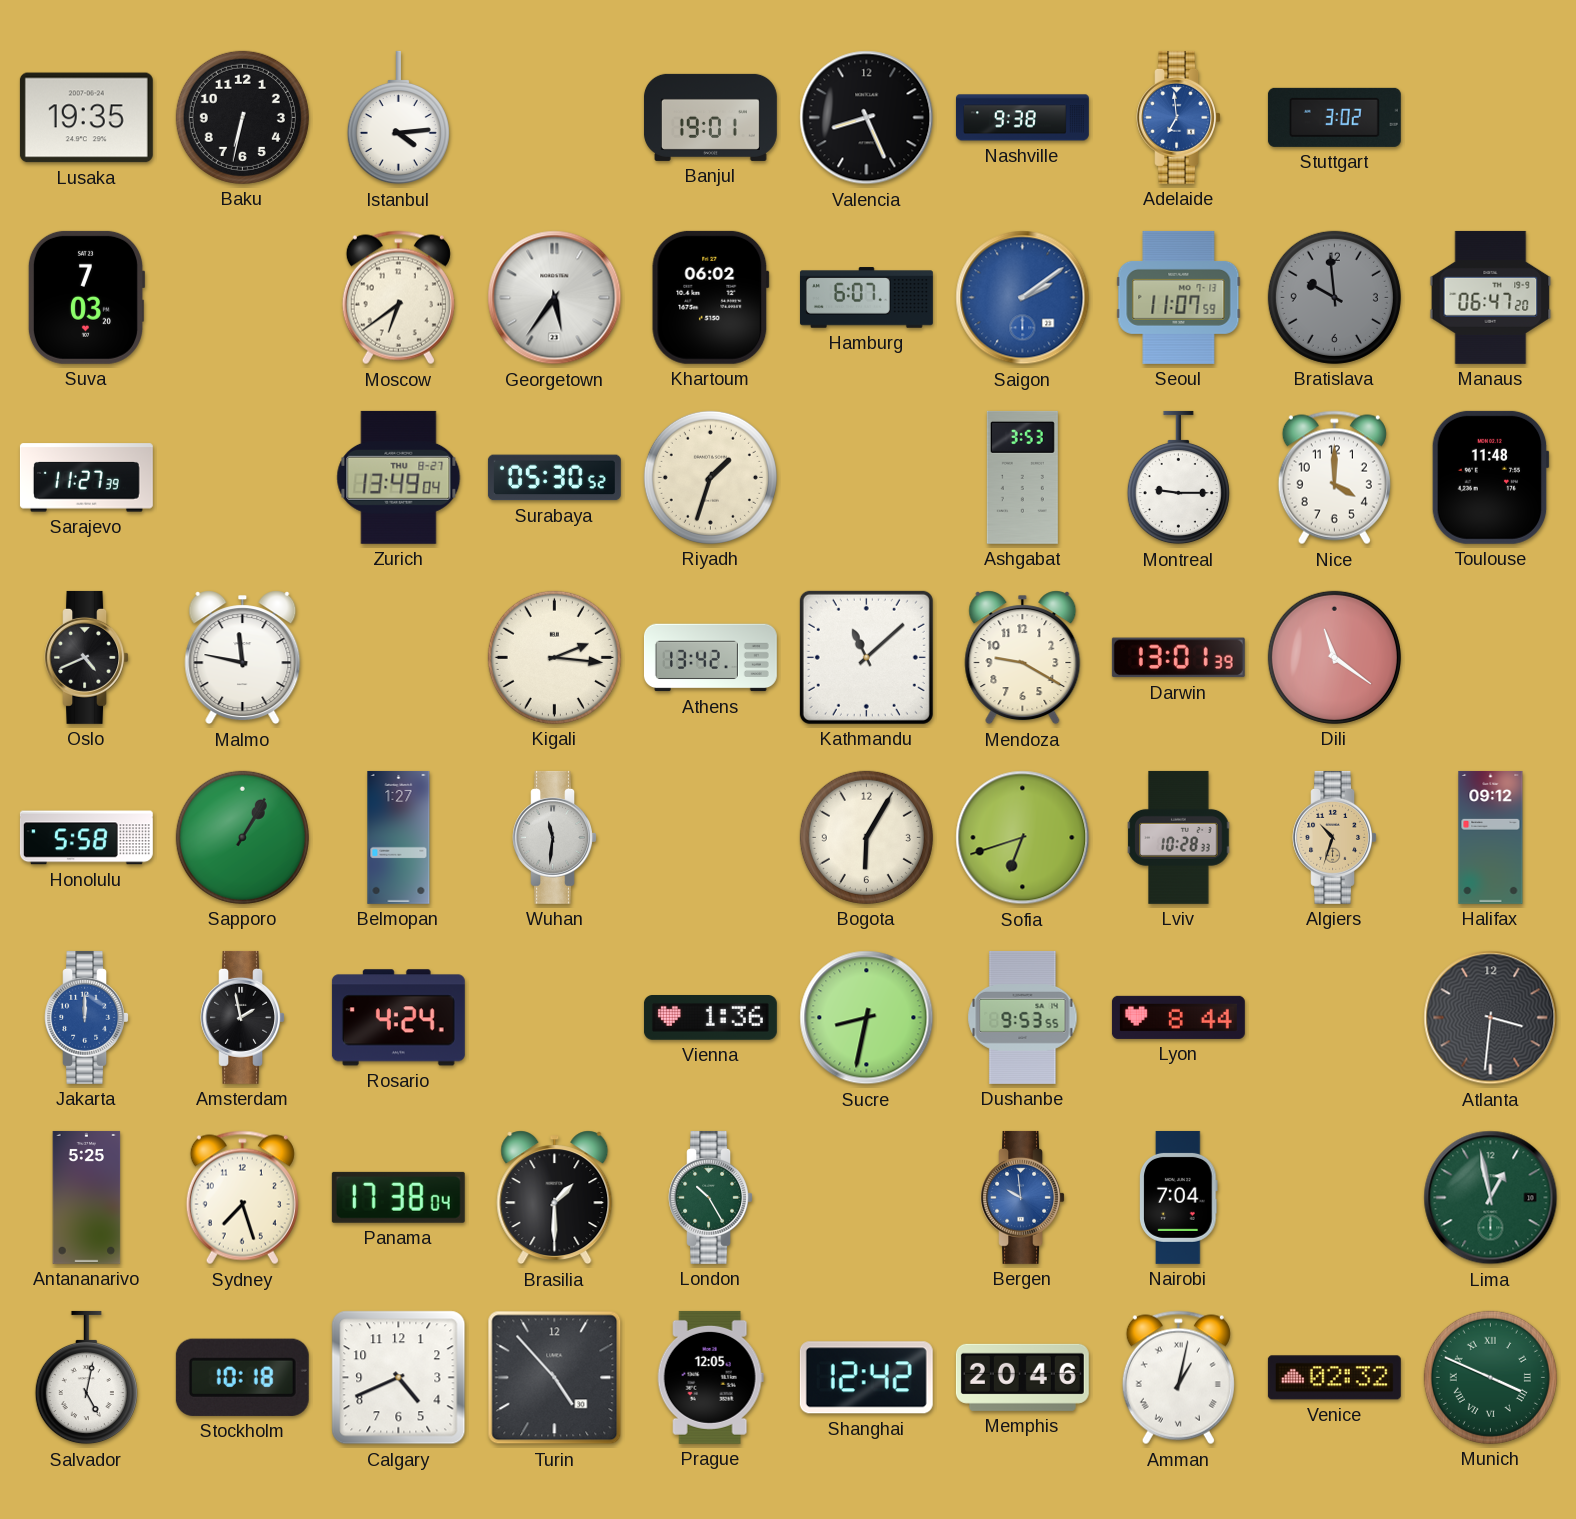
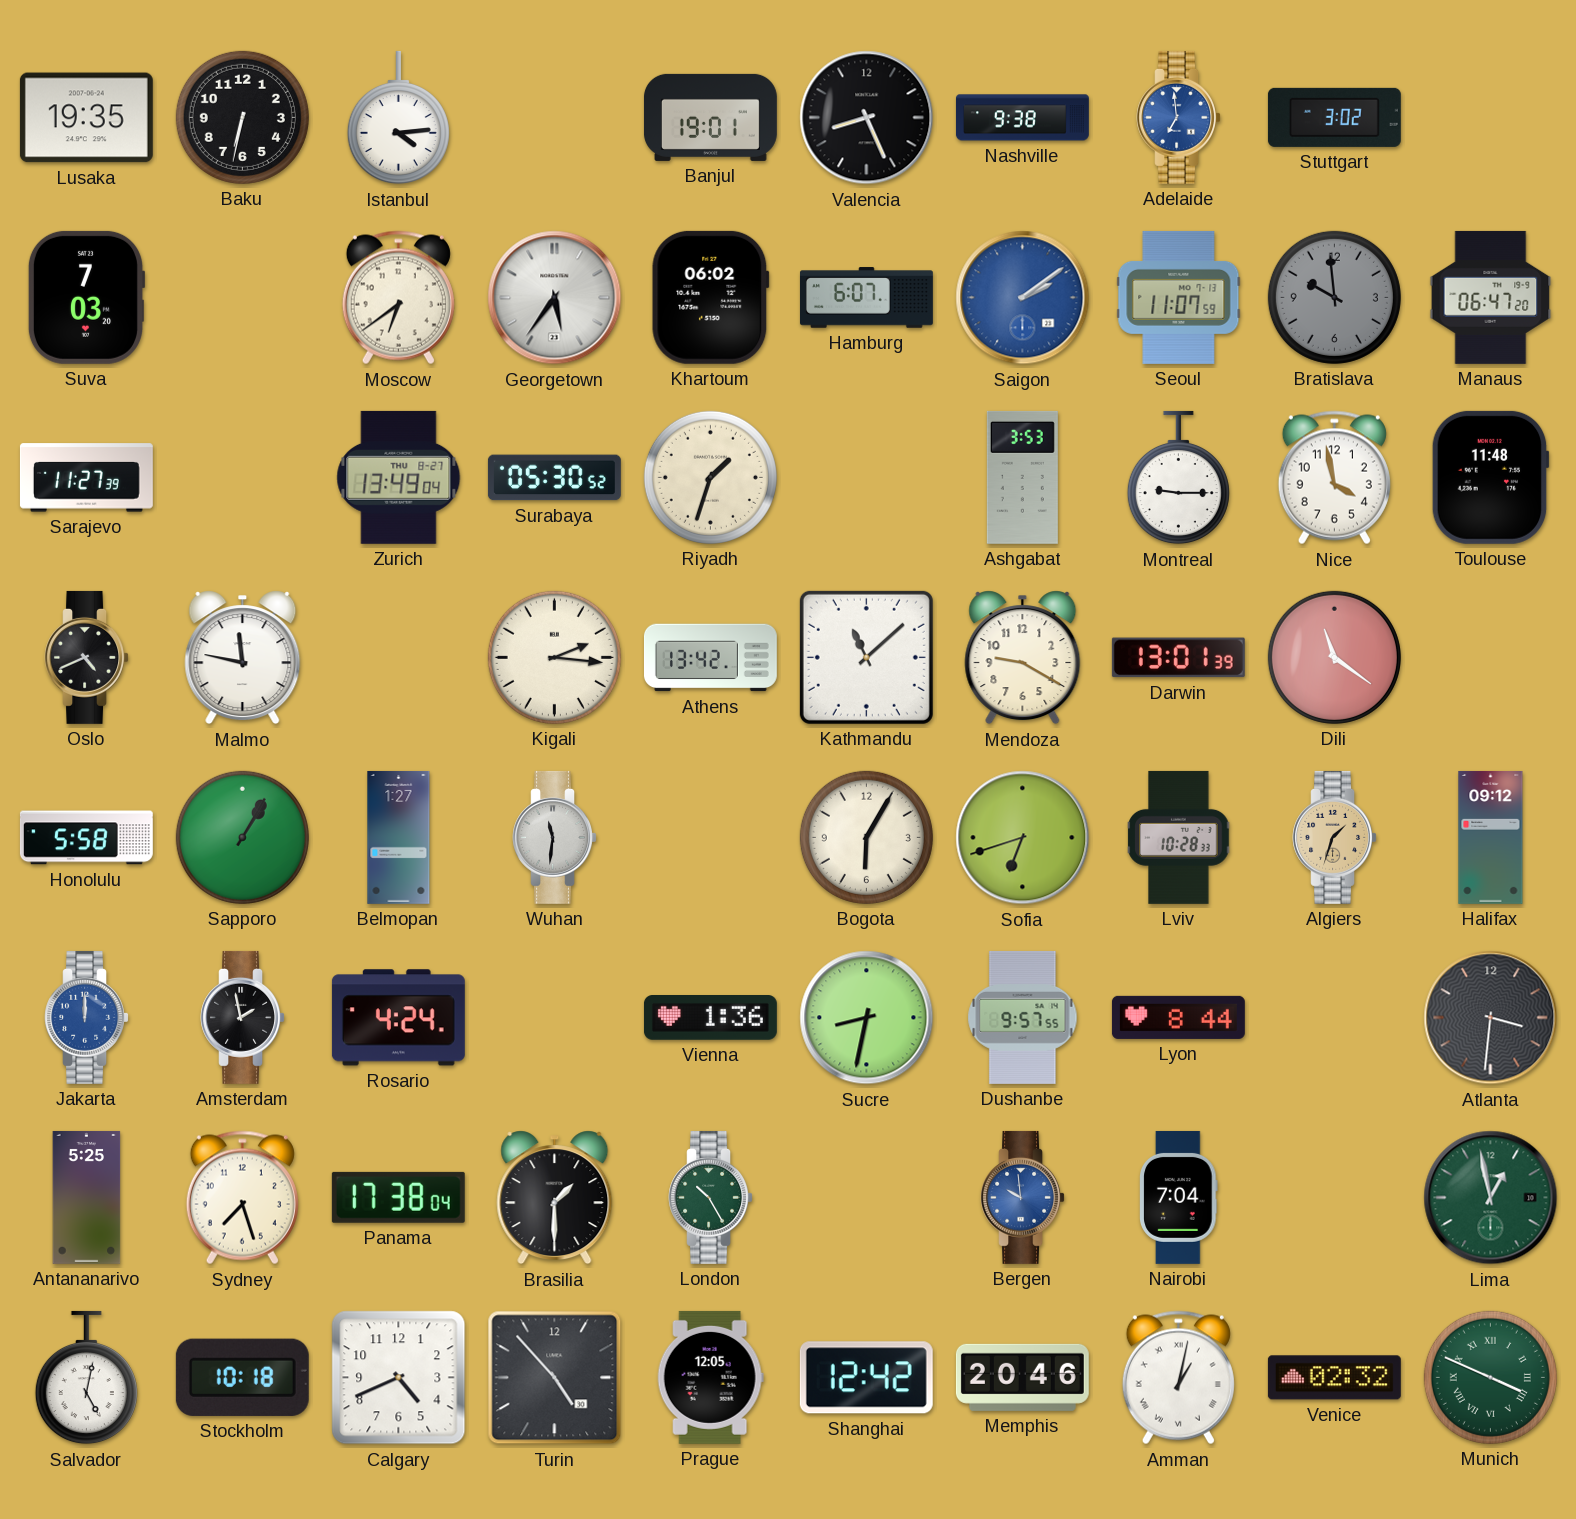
Nice: 4:00 -> 3:58
Algiers: 10:33 -> 1:33
Dushanbe: 9:53 -> 9:57
